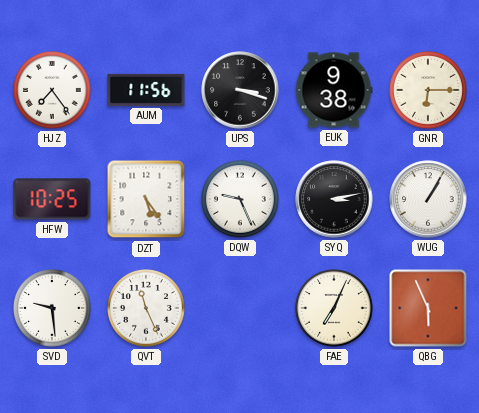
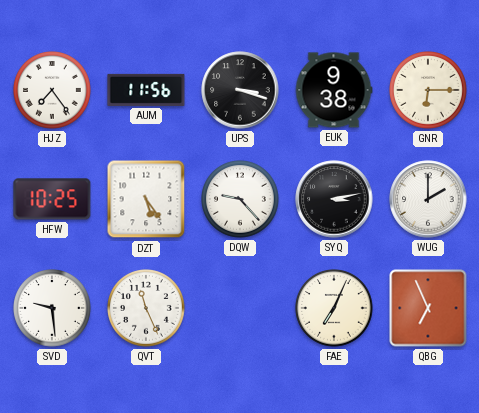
DQW: 9:26 -> 9:23
WUG: 1:05 -> 2:00
QBG: 5:56 -> 6:56
